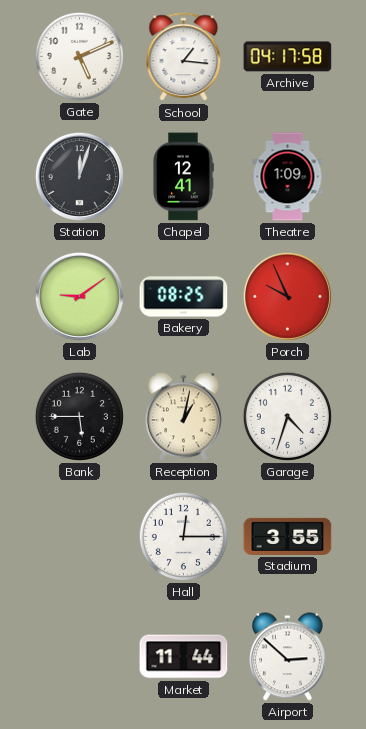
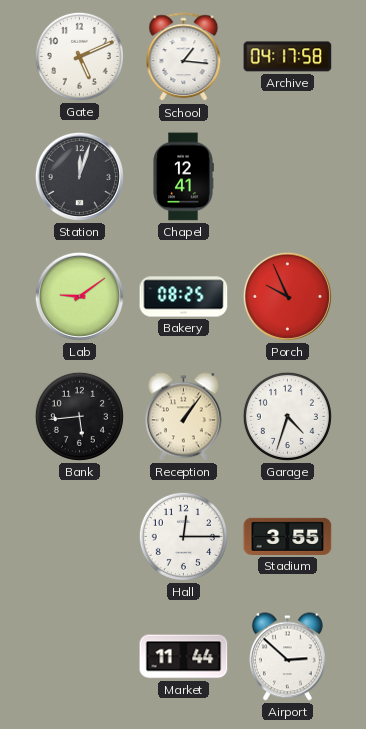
Theatre: 1:09 -> none
Bank: 5:45 -> 5:44
Reception: 1:02 -> 1:06
